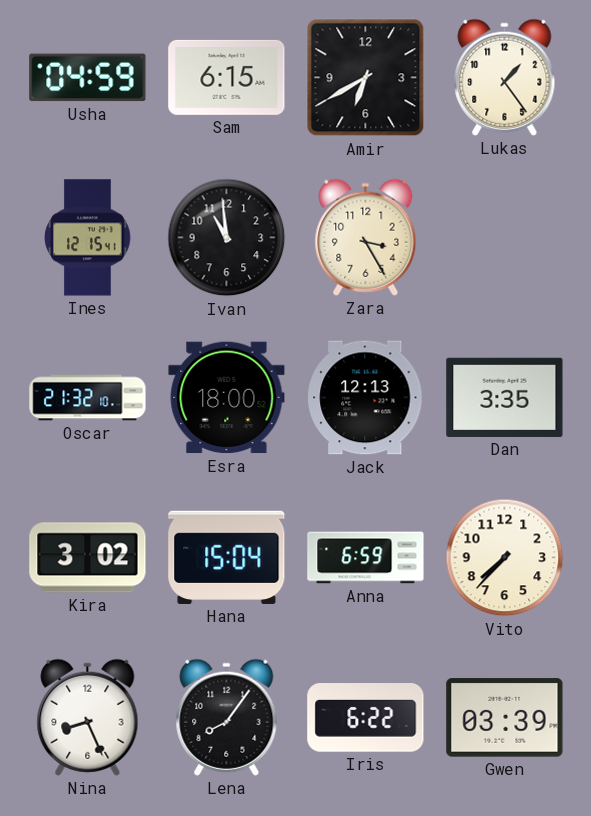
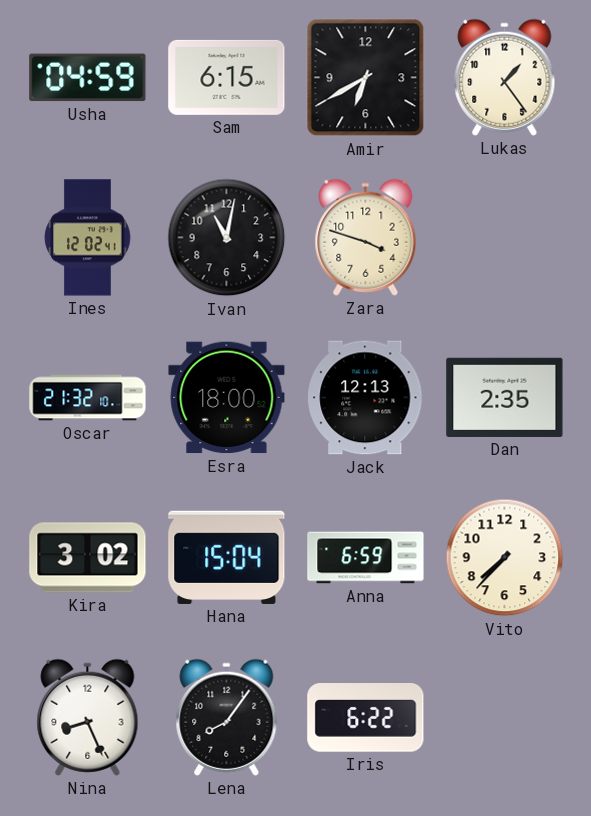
Ines: 12:15 -> 12:02
Ivan: 10:59 -> 11:02
Zara: 3:25 -> 3:48
Dan: 3:35 -> 2:35
Gwen: 03:39 -> none
